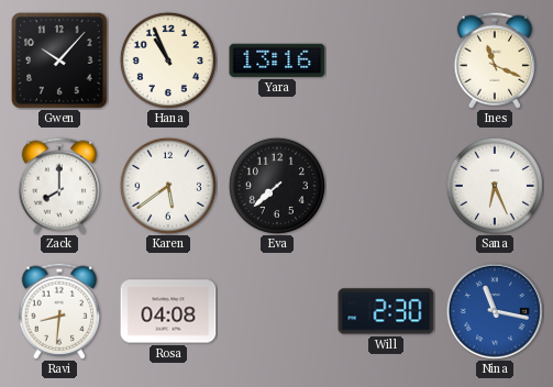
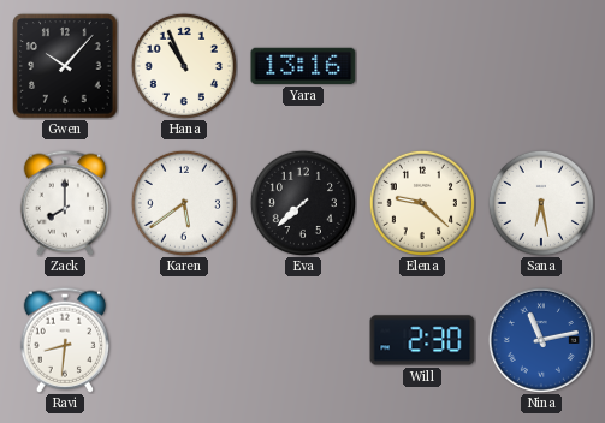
Ines: 11:19 -> none
Elena: none -> 9:22
Sana: 6:26 -> 6:28
Rosa: 04:08 -> none
Nina: 11:17 -> 11:13
